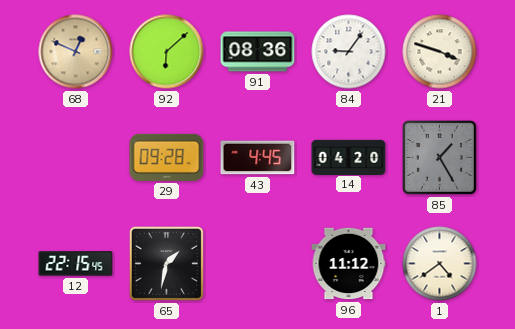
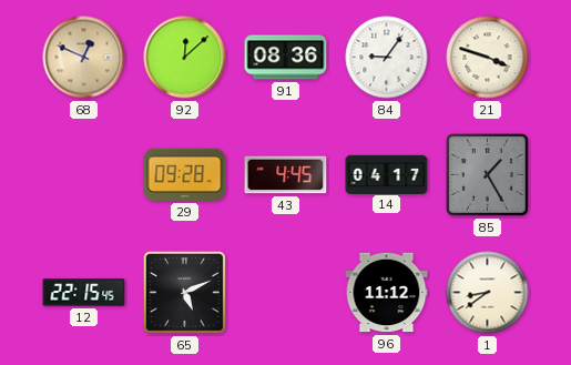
92: 6:08 -> 12:08
14: 04:20 -> 04:17
65: 1:32 -> 5:11
1: 4:39 -> 8:39
